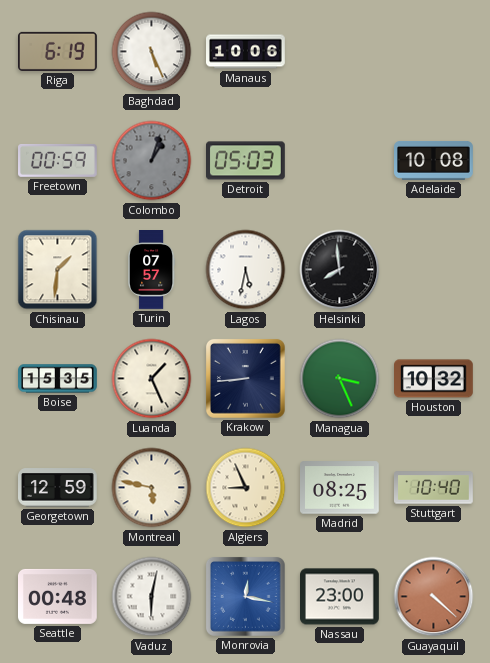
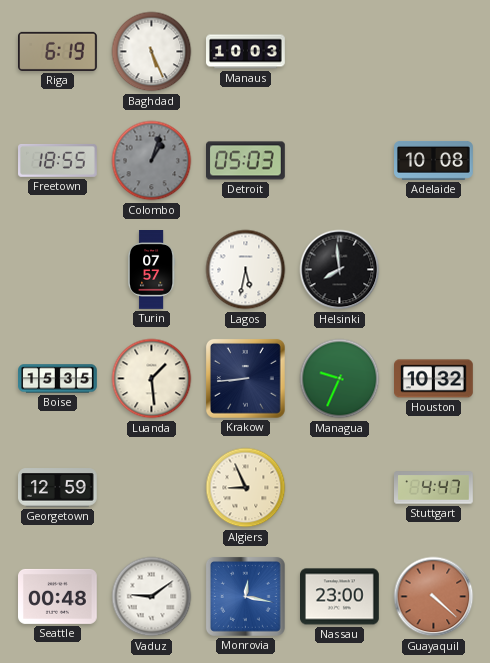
Manaus: 10:06 -> 10:03
Freetown: 00:59 -> 18:55
Chisinau: 1:31 -> none
Luanda: 1:26 -> 1:29
Managua: 3:26 -> 9:34
Montreal: 5:47 -> none
Madrid: 08:25 -> none
Stuttgart: 10:40 -> 4:47
Vaduz: 6:02 -> 9:09
